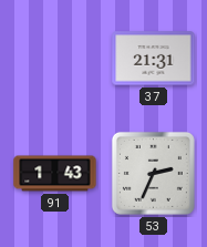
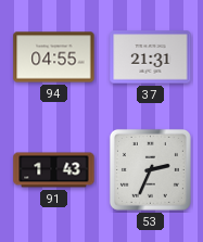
94: none -> 04:55
